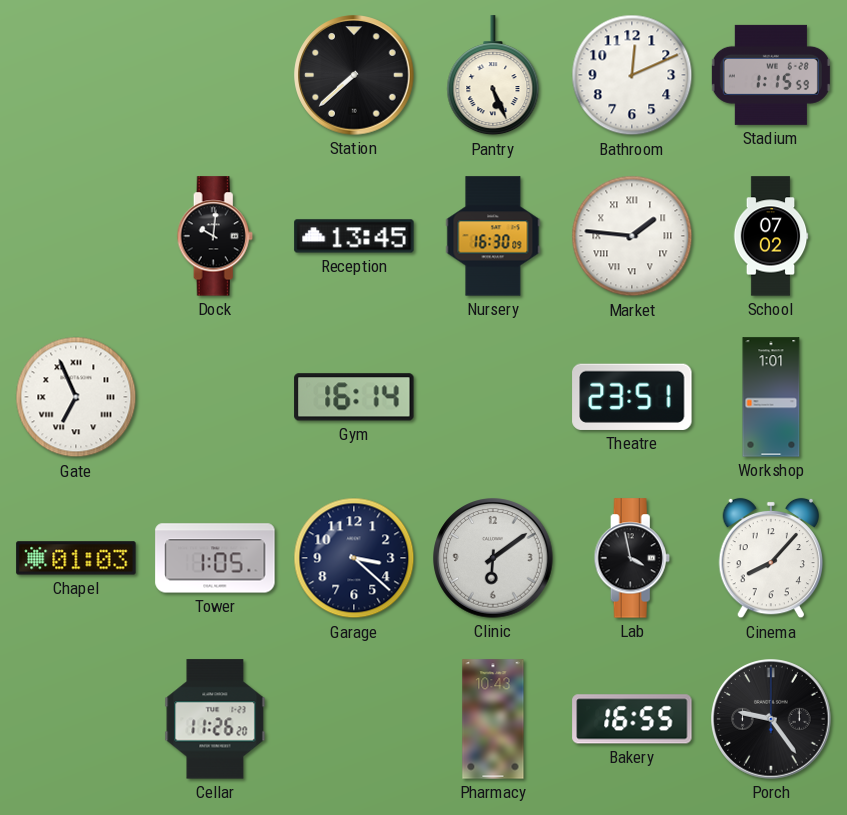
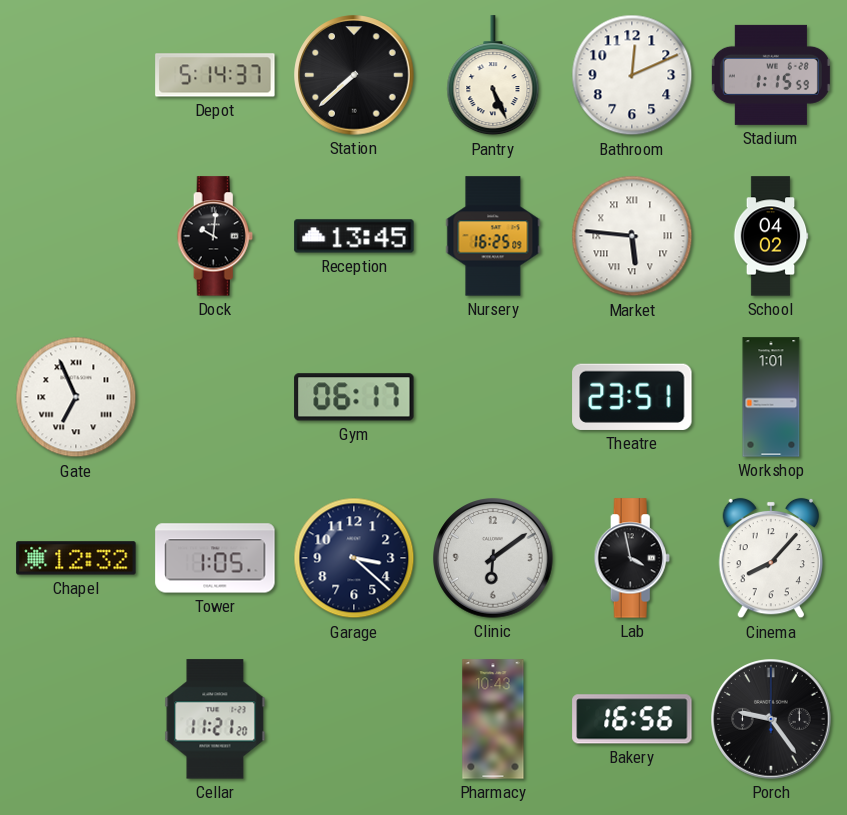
Depot: none -> 5:14
Nursery: 16:30 -> 16:25
Market: 1:46 -> 5:46
School: 07:02 -> 04:02
Gym: 16:14 -> 06:17
Chapel: 01:03 -> 12:32
Cellar: 11:26 -> 11:21
Bakery: 16:55 -> 16:56
